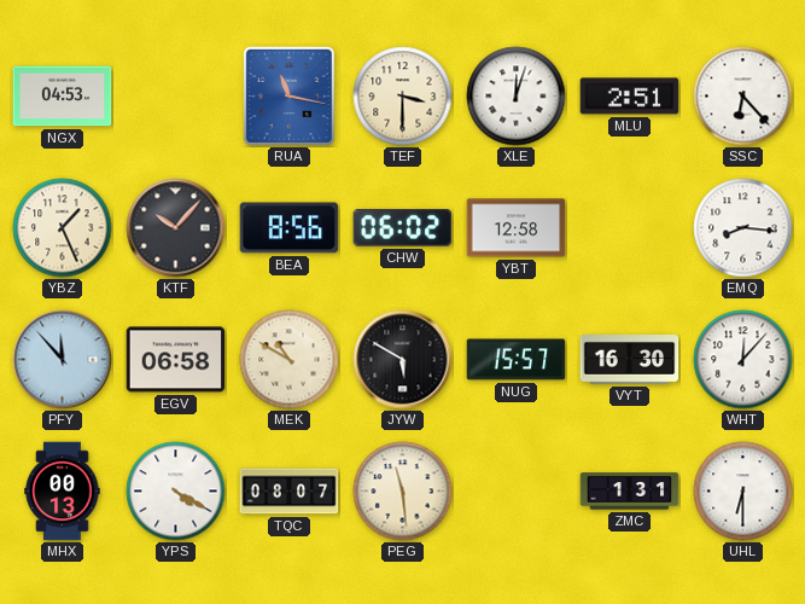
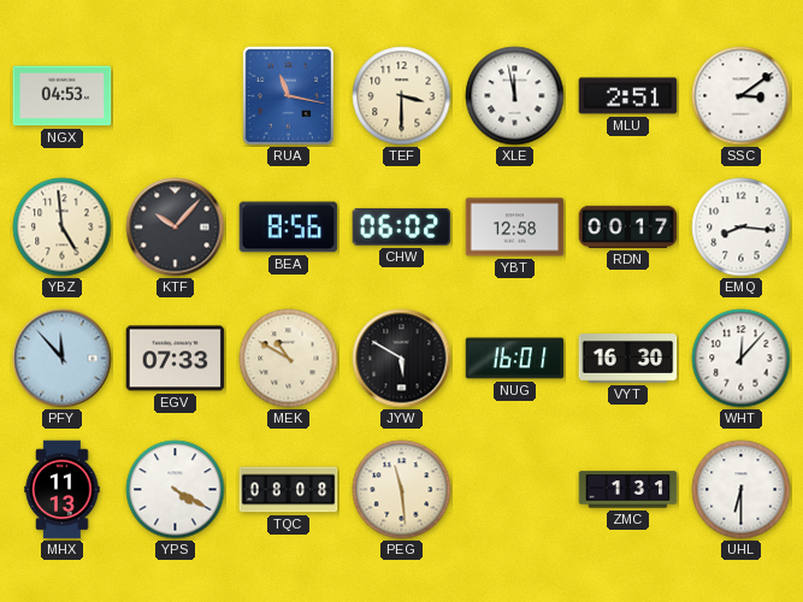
XLE: 12:03 -> 11:58
SSC: 6:23 -> 3:09
YBZ: 1:26 -> 4:59
RDN: none -> 00:17
EGV: 06:58 -> 07:33
NUG: 15:57 -> 16:01
MHX: 00:13 -> 11:13
TQC: 08:07 -> 08:08
